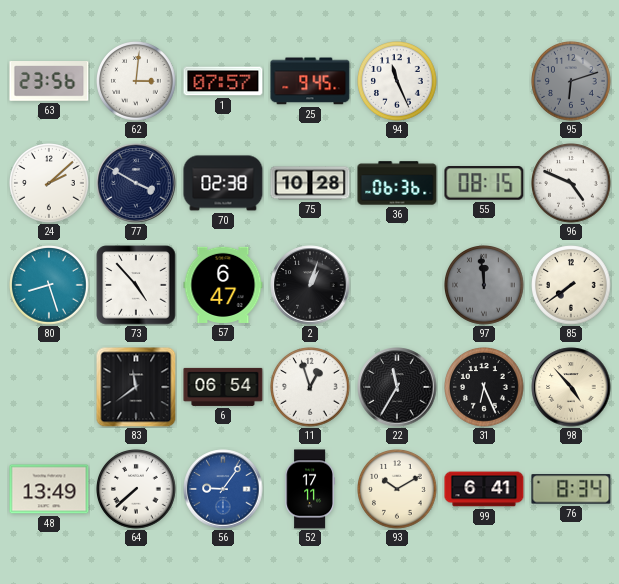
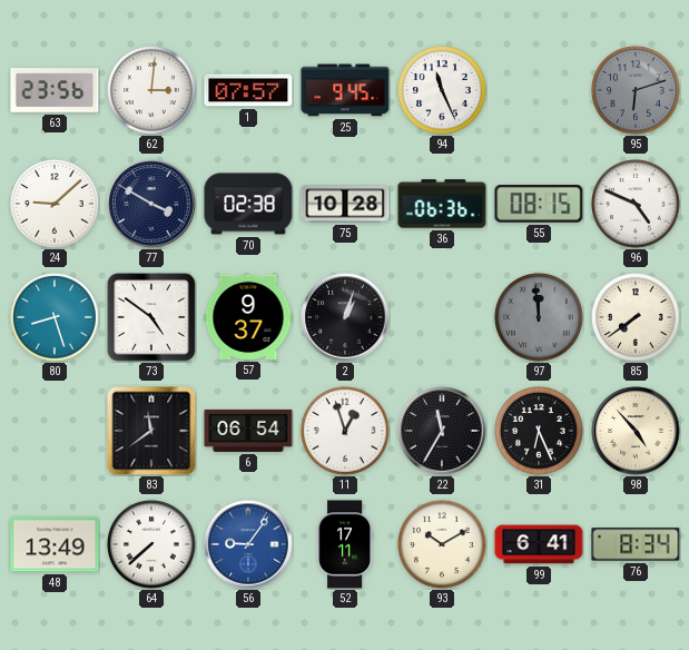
24: 2:08 -> 9:08
73: 4:53 -> 4:51
57: 6:47 -> 9:37
